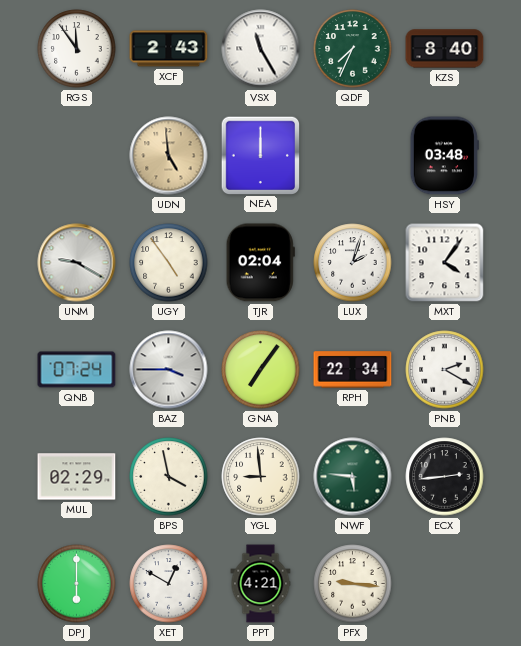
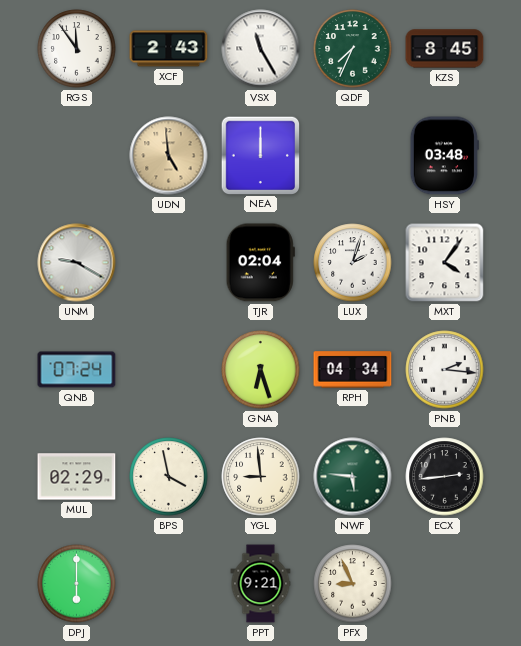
KZS: 8:40 -> 8:45
UGY: 4:54 -> none
BAZ: 3:45 -> none
GNA: 7:06 -> 6:27
RPH: 22:34 -> 04:34
PNB: 2:20 -> 2:16
XET: 12:50 -> none
PPT: 4:21 -> 9:21
PFX: 9:16 -> 8:56
